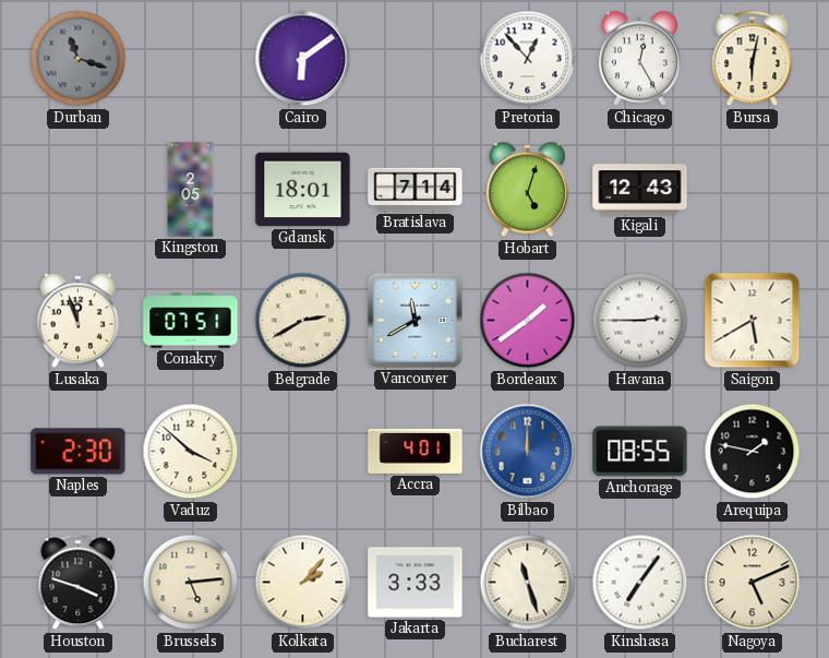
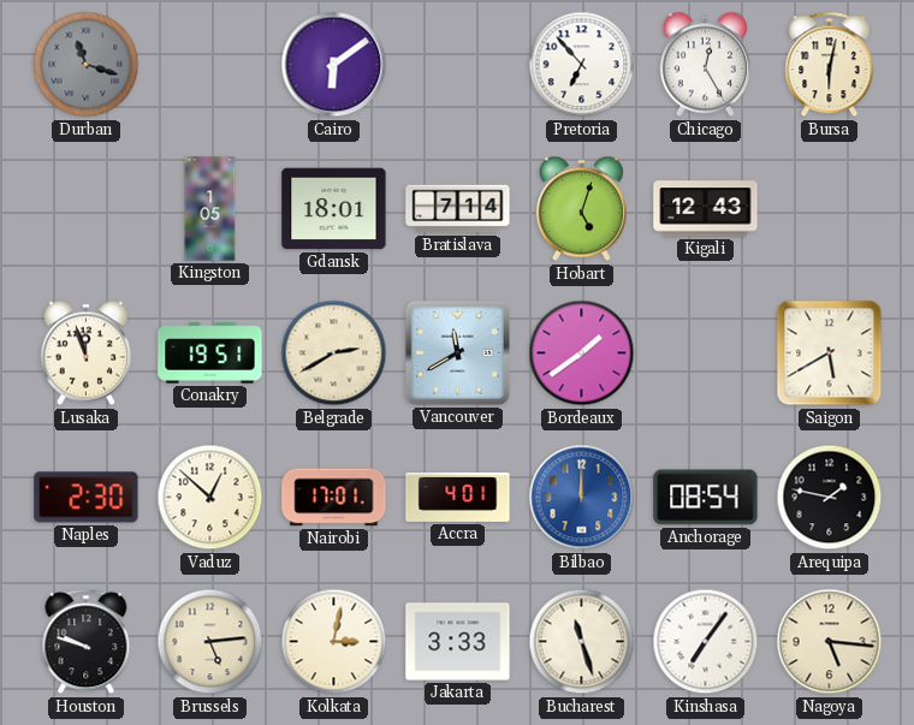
Pretoria: 12:53 -> 6:53
Kingston: 2:05 -> 1:05
Conakry: 07:51 -> 19:51
Havana: 2:45 -> none
Vaduz: 3:52 -> 12:52
Nairobi: none -> 17:01
Anchorage: 08:55 -> 08:54
Houston: 3:48 -> 9:48
Kolkata: 2:07 -> 3:02
Nagoya: 5:11 -> 5:16
